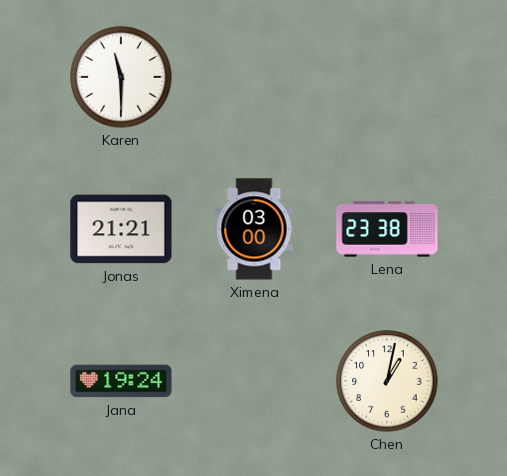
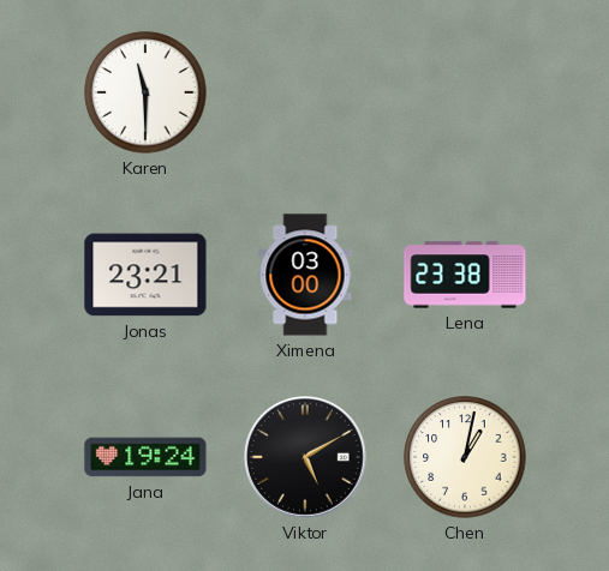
Jonas: 21:21 -> 23:21
Viktor: none -> 5:10
